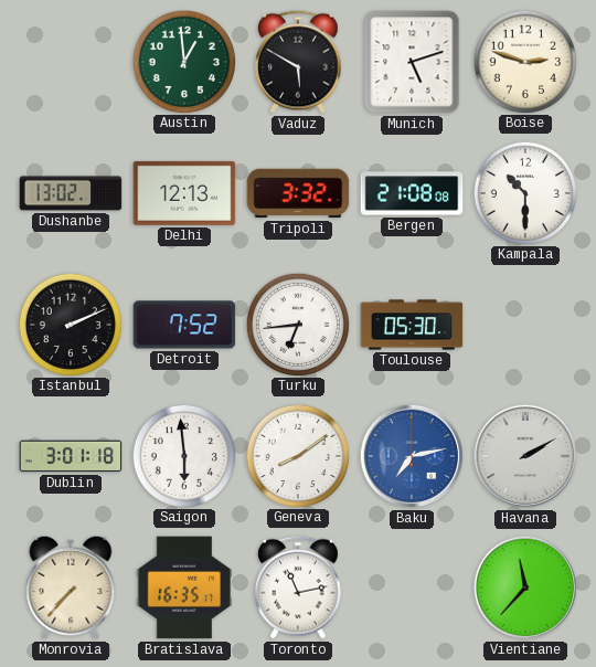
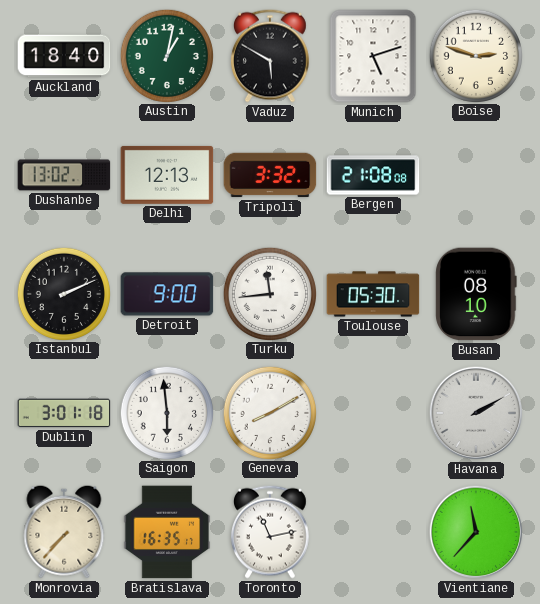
Auckland: none -> 18:40
Austin: 12:59 -> 1:02
Kampala: 10:30 -> none
Detroit: 7:52 -> 9:00
Turku: 6:44 -> 11:44
Busan: none -> 08:10
Geneva: 8:09 -> 8:10
Baku: 7:13 -> none
